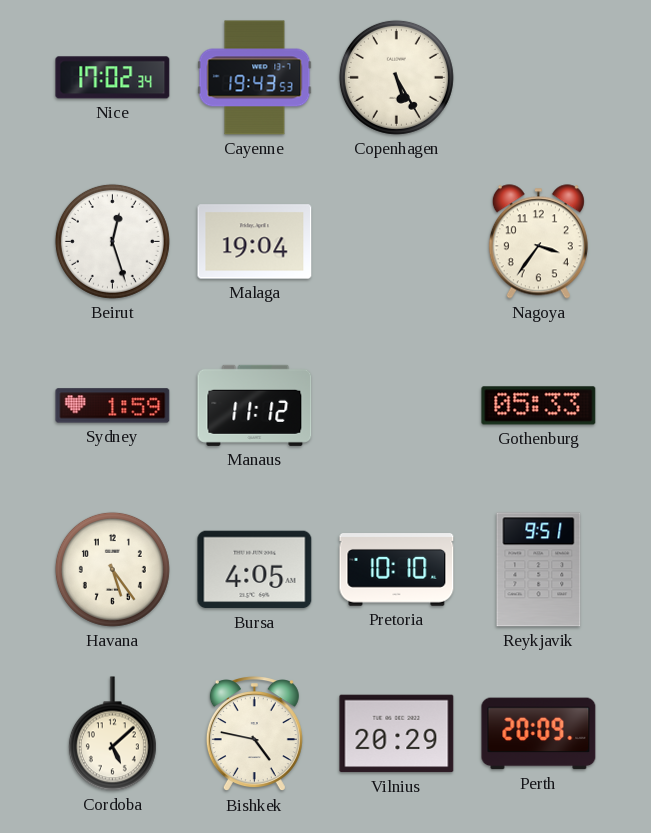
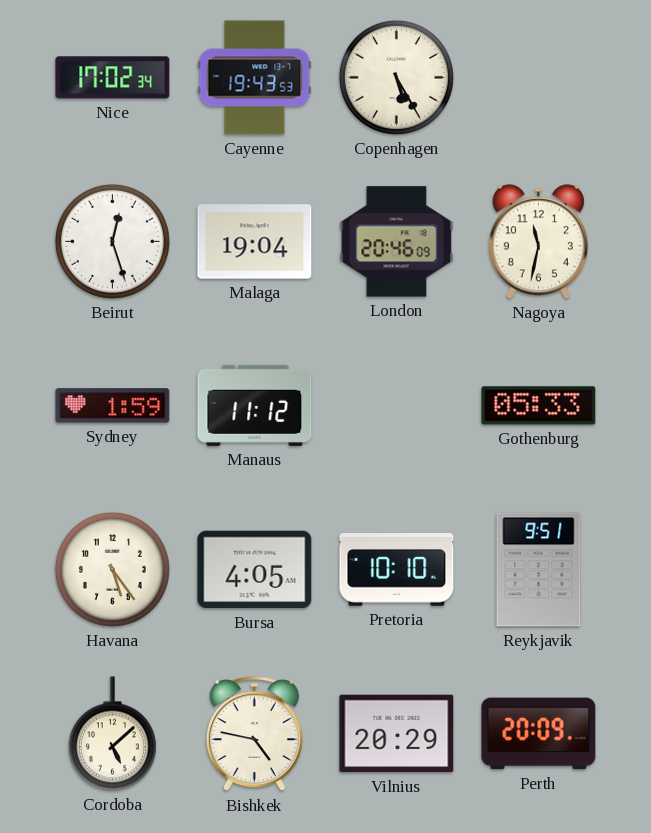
London: none -> 20:46
Nagoya: 3:36 -> 11:32
